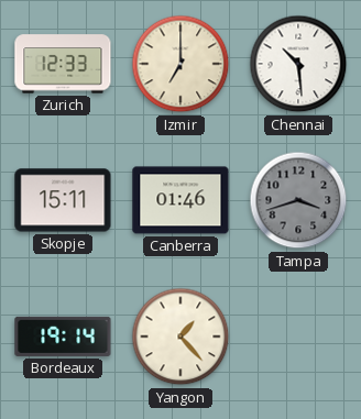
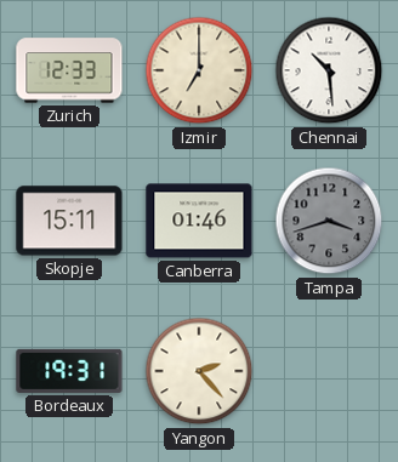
Bordeaux: 19:14 -> 19:31
Yangon: 1:23 -> 2:23
